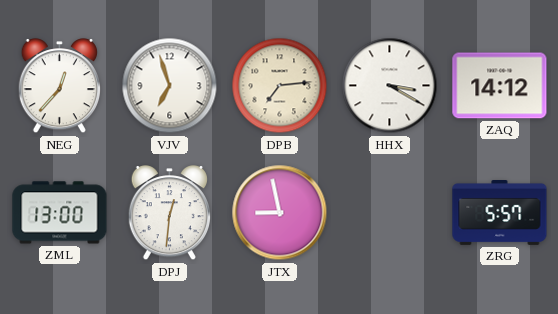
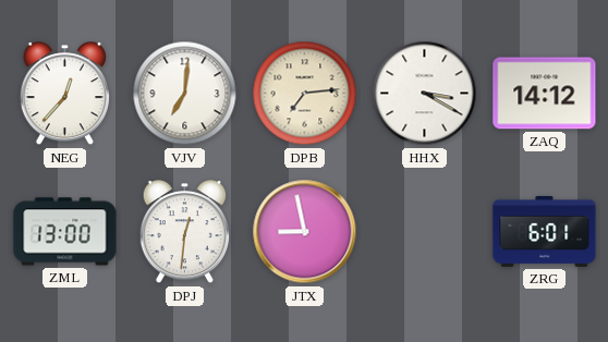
VJV: 6:57 -> 7:01
ZRG: 5:57 -> 6:01
